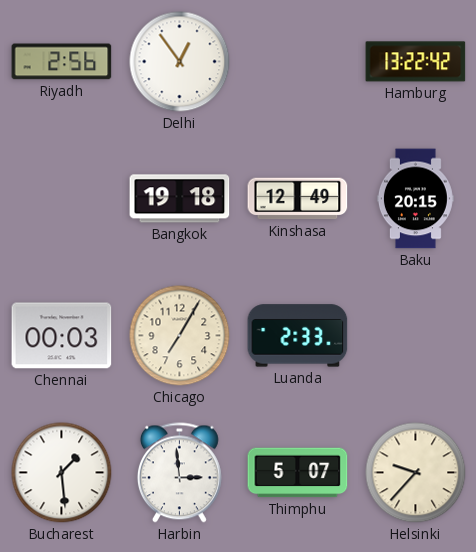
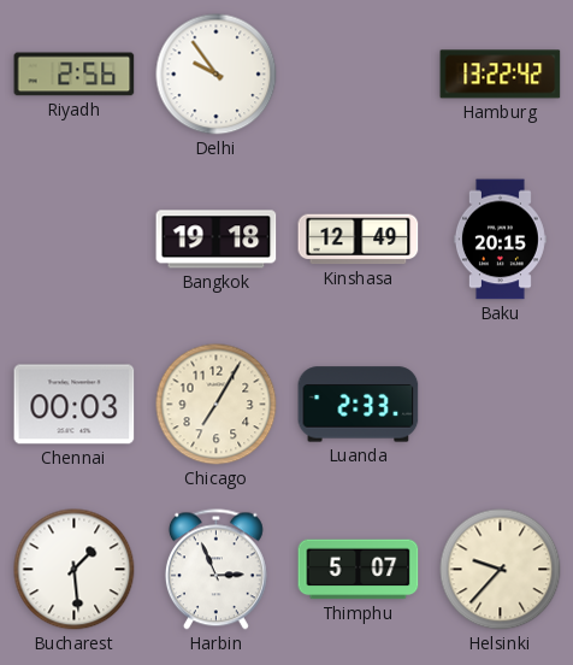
Delhi: 12:54 -> 9:54
Harbin: 2:59 -> 2:56
